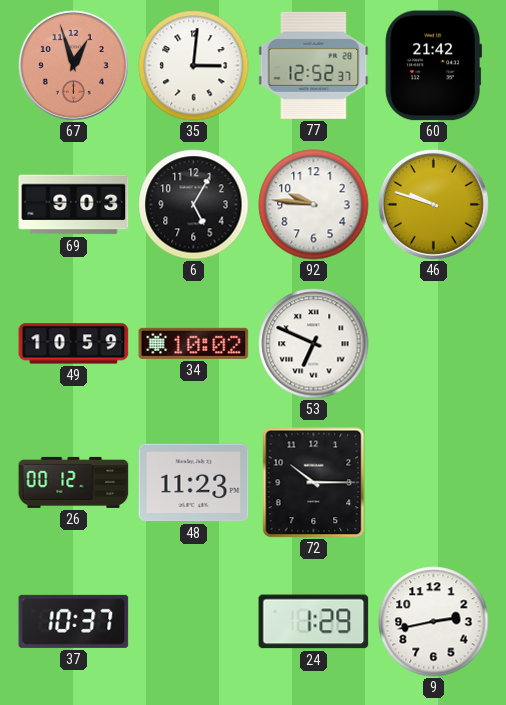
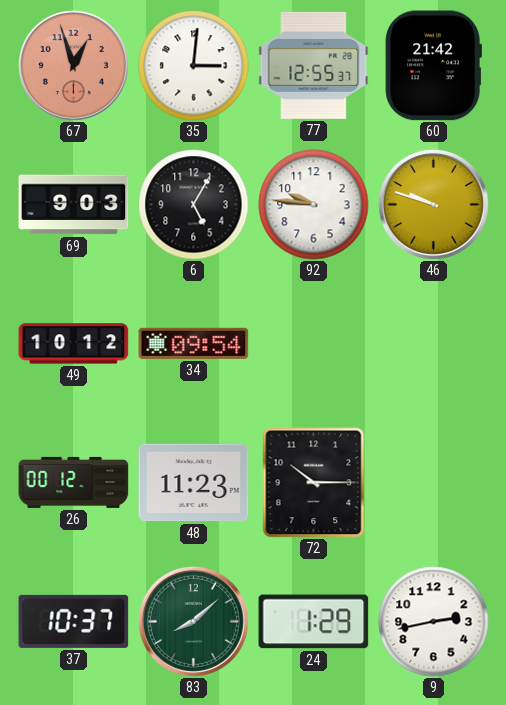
77: 12:52 -> 12:55
49: 10:59 -> 10:12
34: 10:02 -> 09:54
53: 6:49 -> none
83: none -> 8:08
